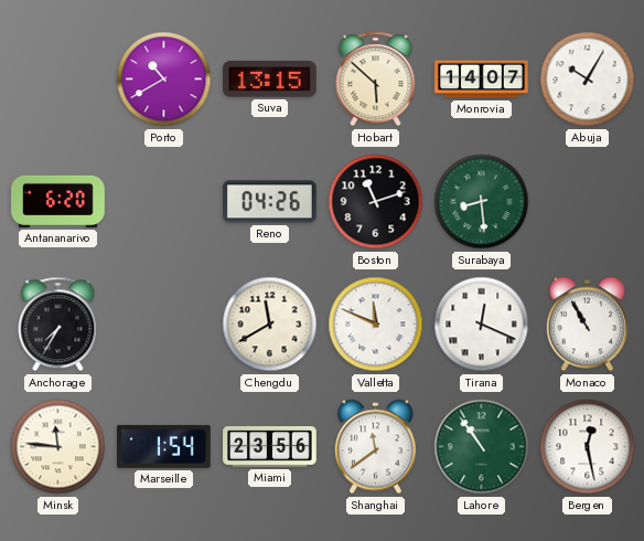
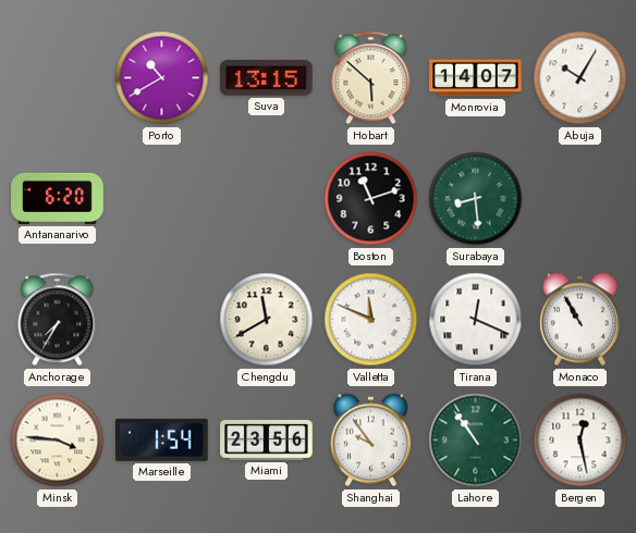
Reno: 04:26 -> none
Minsk: 11:46 -> 3:46
Shanghai: 11:39 -> 9:54
